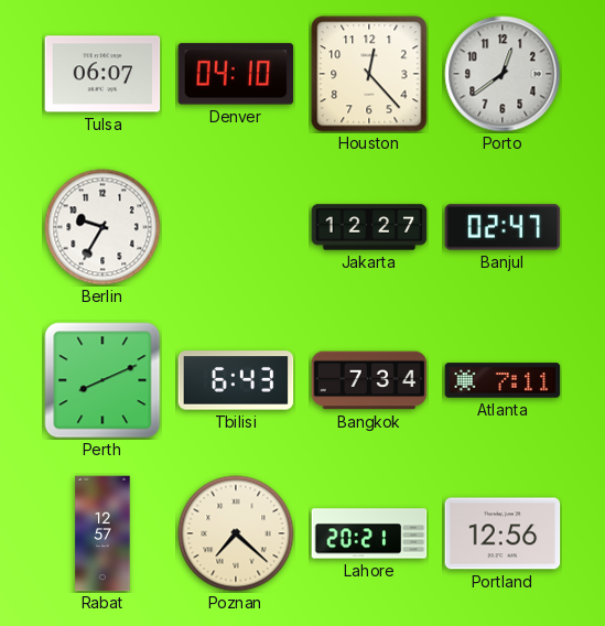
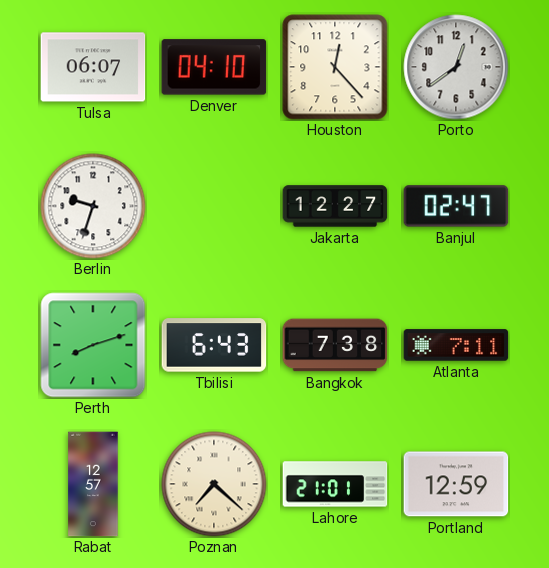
Berlin: 9:35 -> 9:33
Perth: 8:11 -> 8:12
Bangkok: 7:34 -> 7:38
Lahore: 20:21 -> 21:01
Portland: 12:56 -> 12:59
